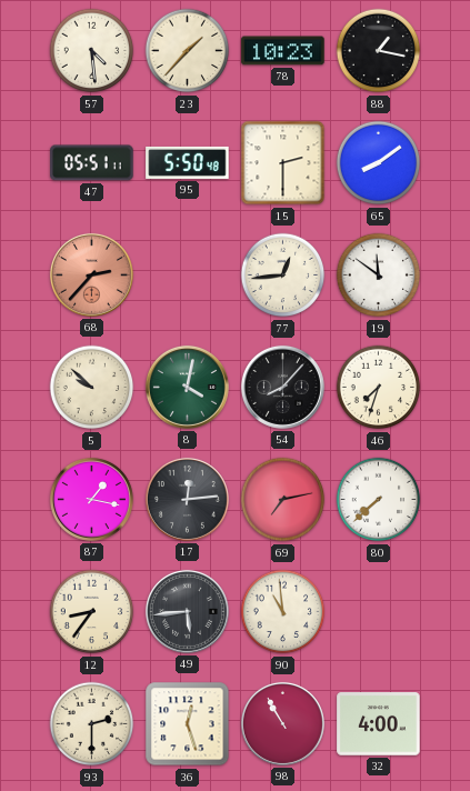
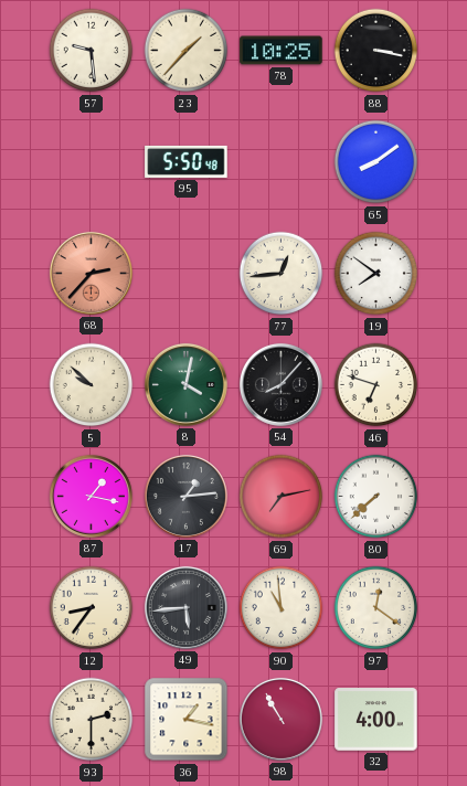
57: 4:29 -> 9:29
78: 10:23 -> 10:25
88: 1:17 -> 3:17
47: 05:51 -> none
15: 2:30 -> none
19: 11:51 -> 7:51
46: 7:33 -> 6:48
17: 12:14 -> 1:14
97: none -> 12:21
36: 12:27 -> 1:17
